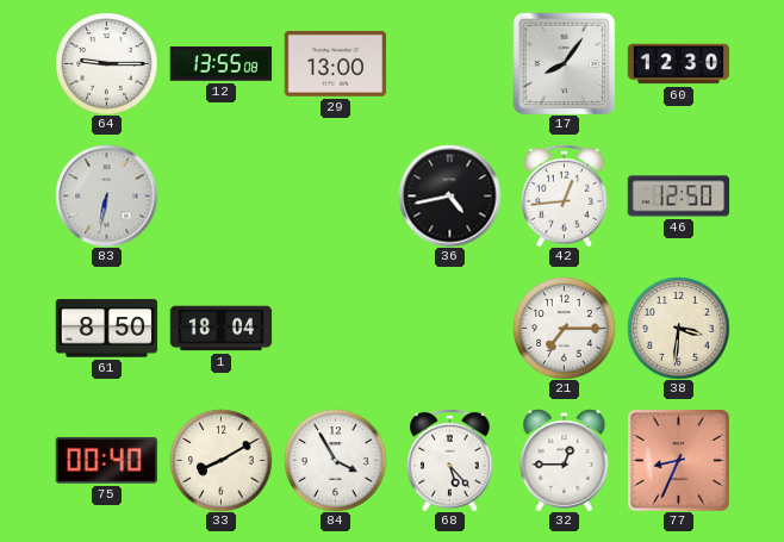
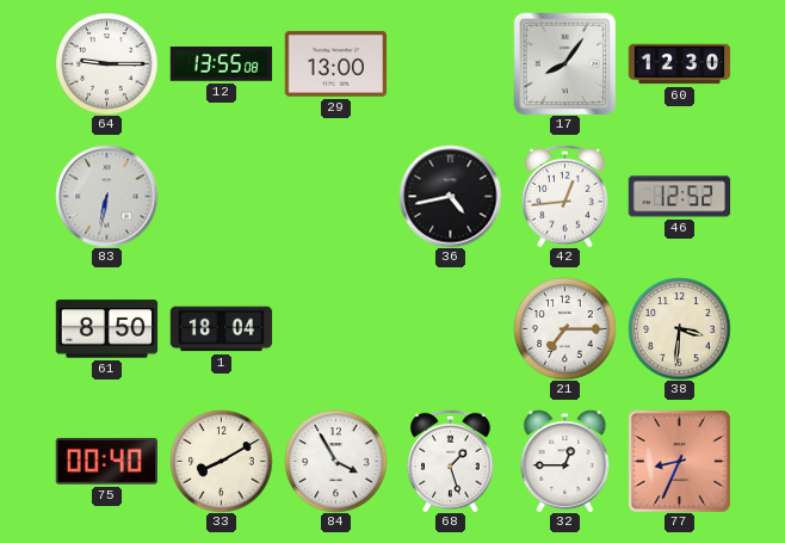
46: 12:50 -> 12:52
68: 5:23 -> 1:27
